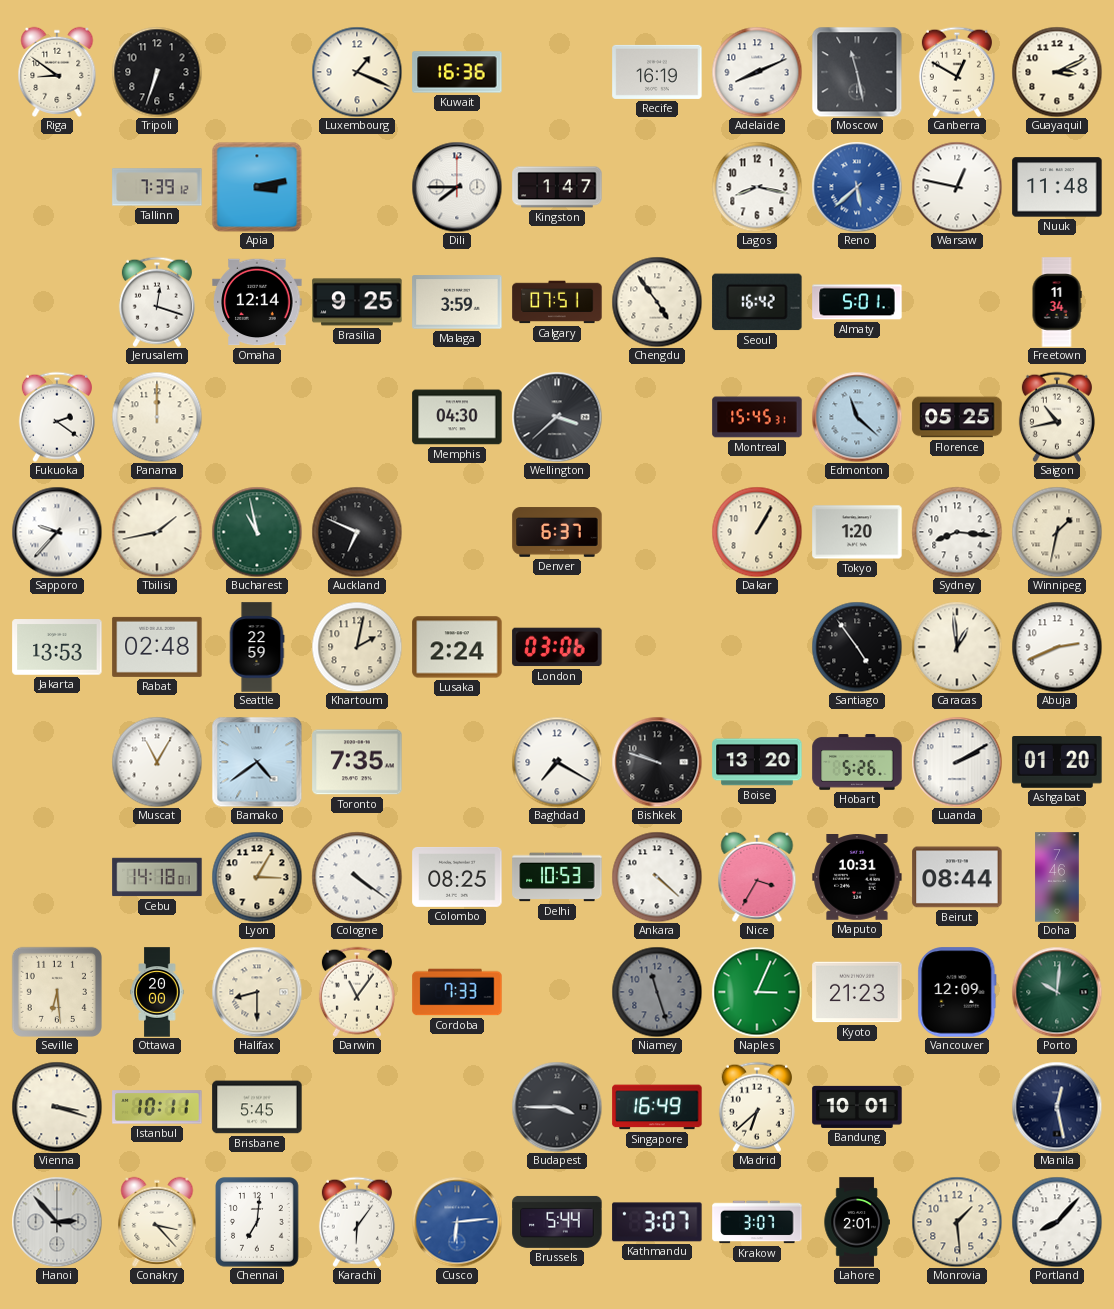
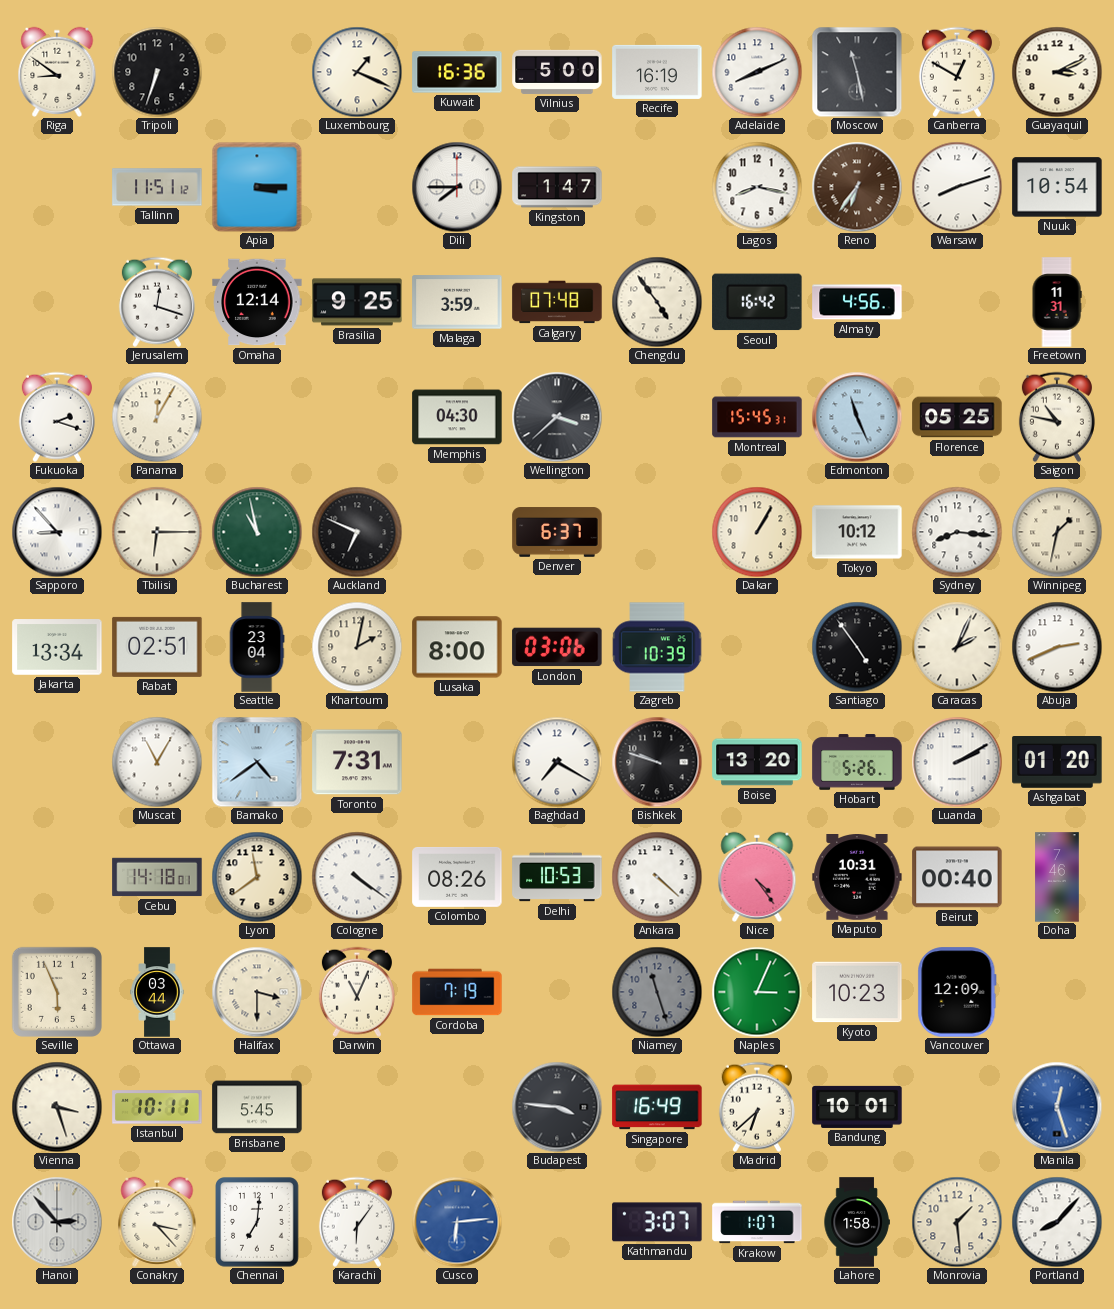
Vilnius: none -> 5:00
Tallinn: 7:39 -> 11:51
Apia: 3:13 -> 3:15
Reno: 5:38 -> 6:36
Reno dial: blue -> brown
Warsaw: 12:47 -> 8:12
Nuuk: 11:48 -> 10:54
Calgary: 07:51 -> 07:48
Almaty: 5:01 -> 4:56
Freetown: 11:34 -> 11:31
Fukuoka: 2:21 -> 2:18
Panama: 12:00 -> 12:05
Edmonton: 11:22 -> 11:26
Saigon: 10:43 -> 10:47
Sapporo: 9:37 -> 8:53
Tbilisi: 1:43 -> 6:15
Tokyo: 1:20 -> 10:12
Jakarta: 13:53 -> 13:34
Rabat: 02:48 -> 02:51
Seattle: 22:59 -> 23:04
Lusaka: 2:24 -> 8:00
Zagreb: none -> 10:39
Caracas: 12:59 -> 2:04
Toronto: 7:35 -> 7:31
Lyon: 3:05 -> 11:39
Colombo: 08:25 -> 08:26
Nice: 3:35 -> 4:24
Beirut: 08:44 -> 00:40
Seville: 6:29 -> 5:56
Ottawa: 20:00 -> 03:44
Halifax: 8:30 -> 3:30
Darwin: 11:06 -> 11:04
Cordoba: 7:33 -> 7:19
Kyoto: 21:23 -> 10:23
Porto: 10:01 -> none
Vienna: 3:18 -> 3:27
Budapest: 3:45 -> 3:46
Manila: 12:28 -> 12:27
Manila dial: navy -> blue
Brussels: 5:44 -> none
Krakow: 3:07 -> 1:07
Lahore: 2:01 -> 1:58
